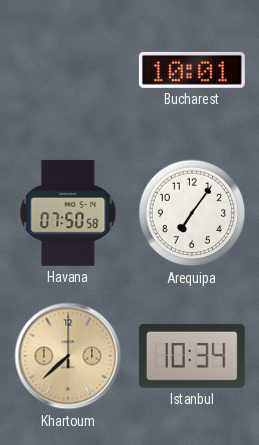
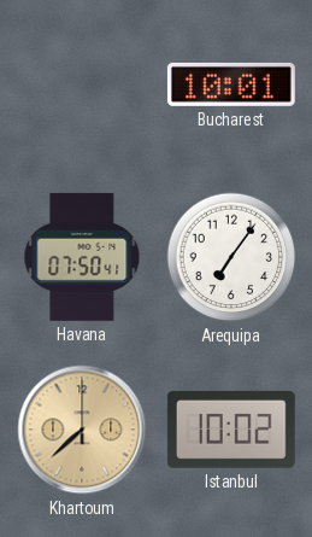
Havana: 07:50:58 -> 07:50:41
Istanbul: 10:34 -> 10:02
